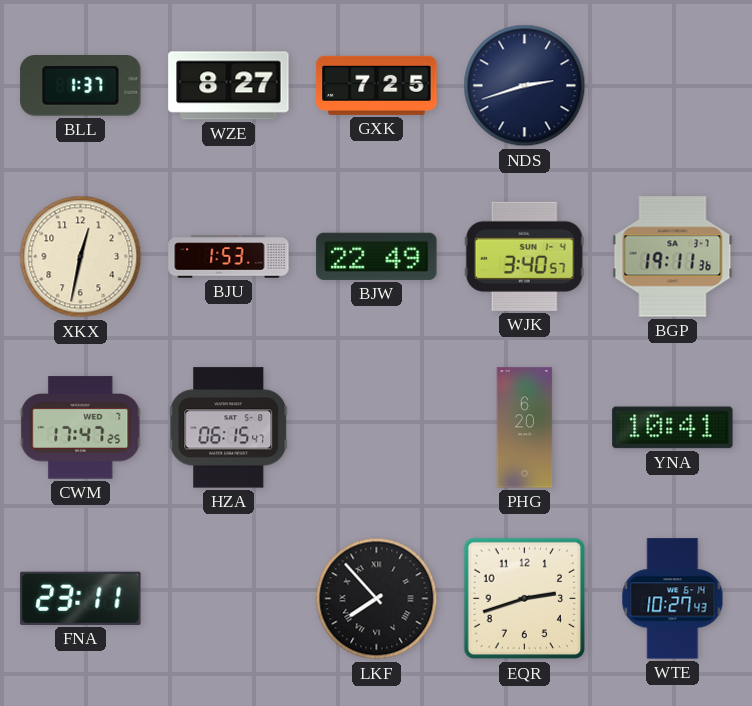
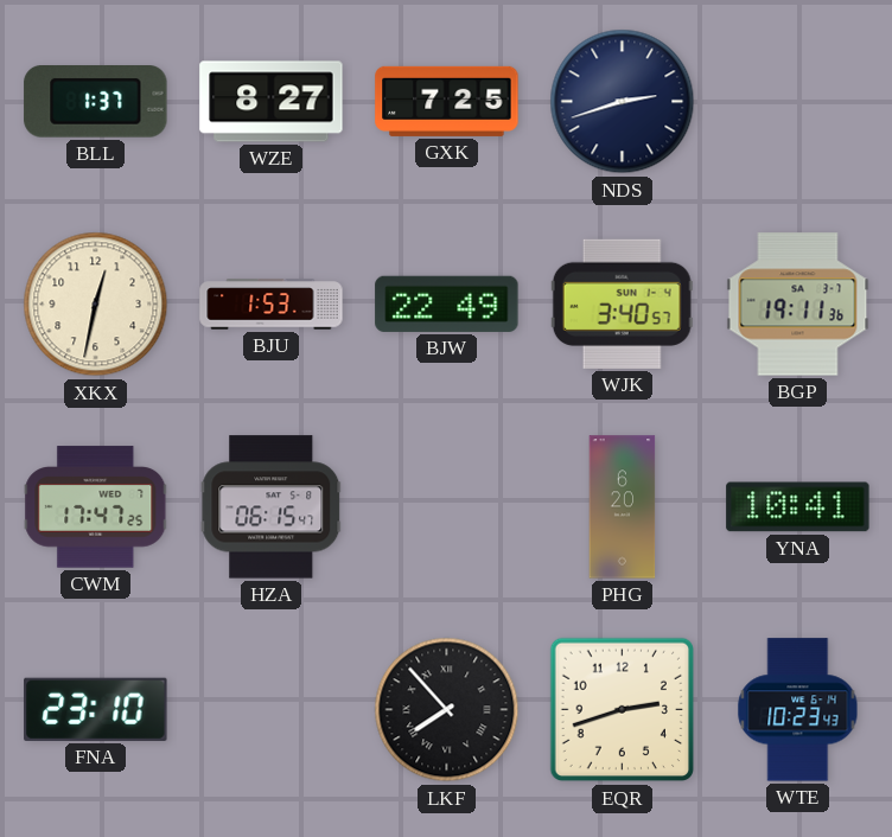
FNA: 23:11 -> 23:10
WTE: 10:27 -> 10:23
